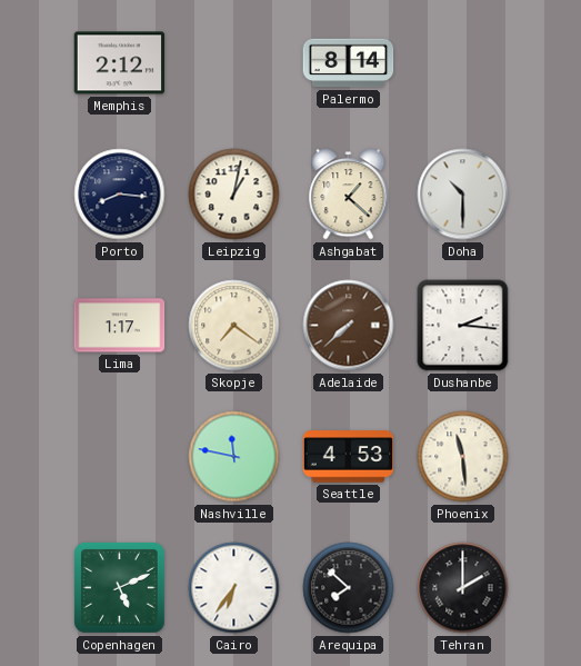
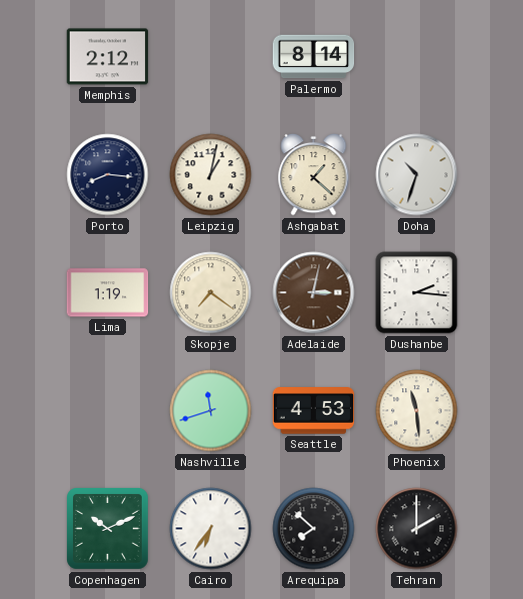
Doha: 10:30 -> 10:33
Lima: 1:17 -> 1:19
Adelaide: 7:38 -> 3:02
Nashville: 11:47 -> 11:42
Copenhagen: 5:11 -> 10:11
